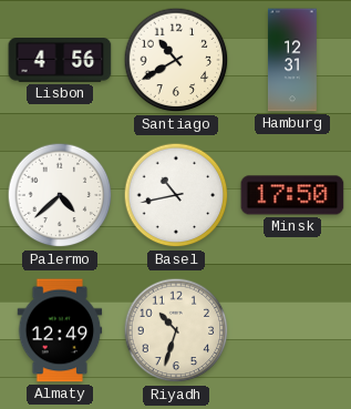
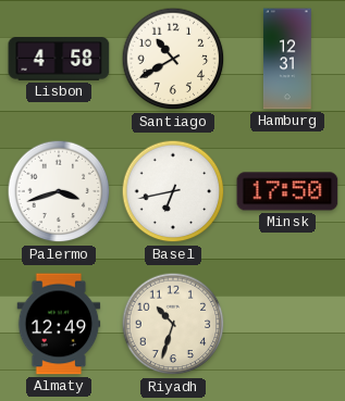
Lisbon: 4:56 -> 4:58
Palermo: 4:38 -> 3:42
Basel: 10:43 -> 6:43
